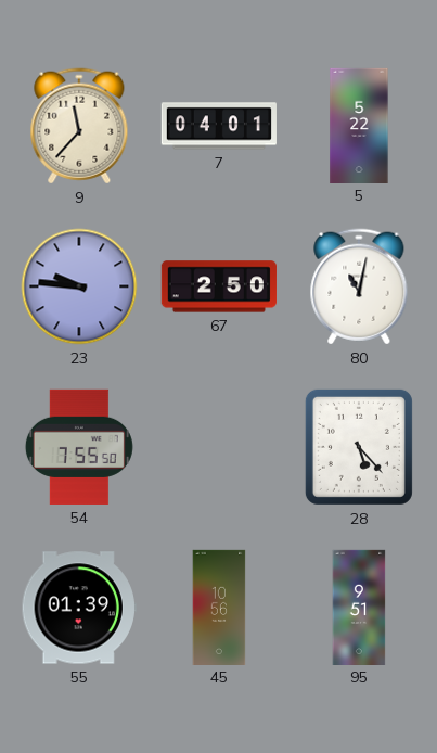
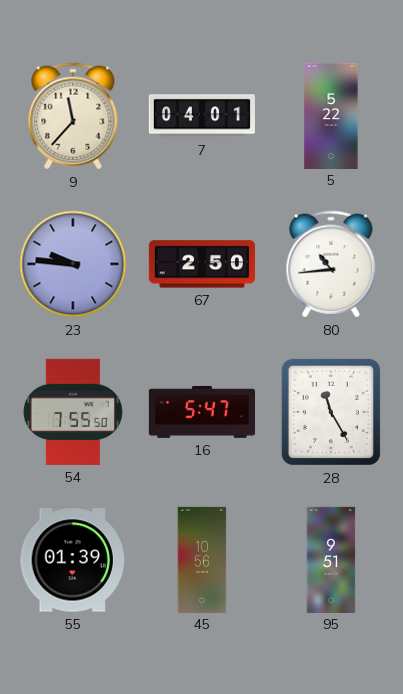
80: 11:02 -> 10:44
16: none -> 5:47
28: 5:23 -> 11:25
